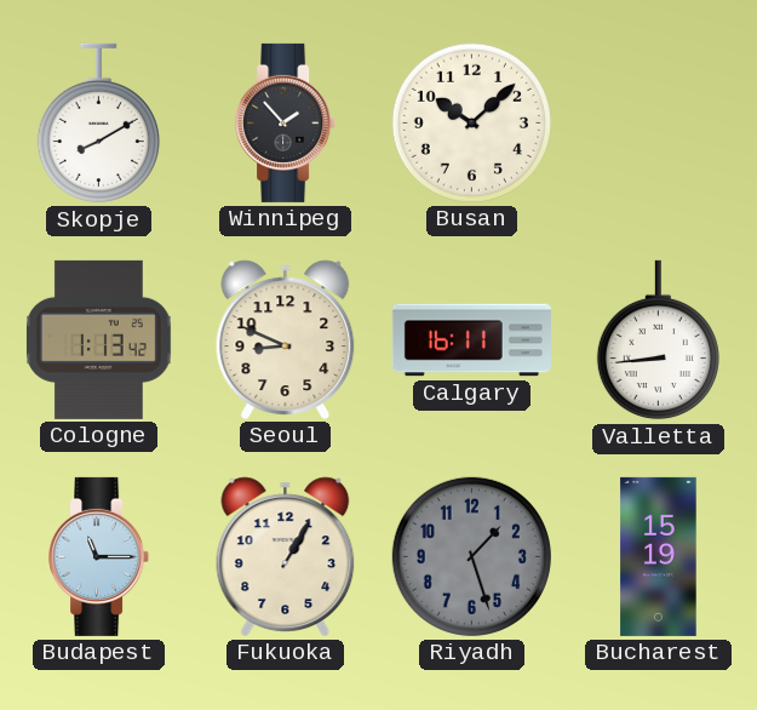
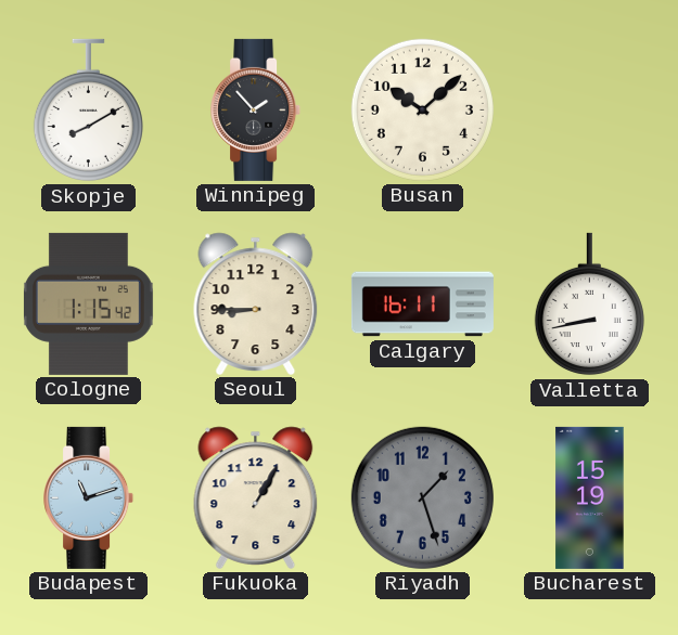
Cologne: 1:13 -> 1:15
Seoul: 8:49 -> 8:45
Valletta: 8:44 -> 8:43
Budapest: 11:15 -> 11:12
